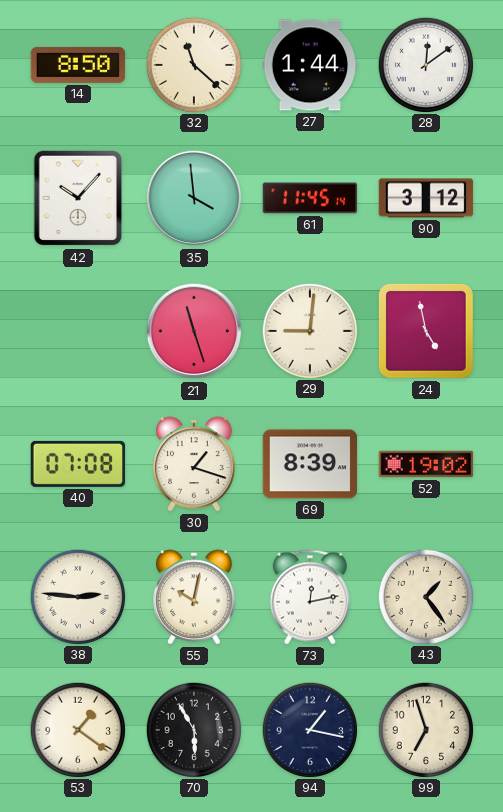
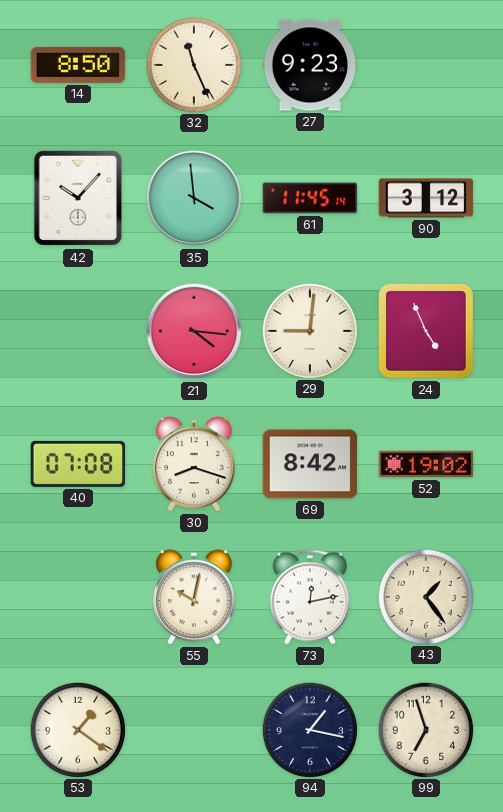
32: 11:22 -> 11:26
27: 1:44 -> 9:23
28: 12:09 -> none
21: 11:27 -> 4:16
24: 4:58 -> 4:56
30: 1:18 -> 8:18
69: 8:39 -> 8:42
38: 2:46 -> none
70: 5:55 -> none
